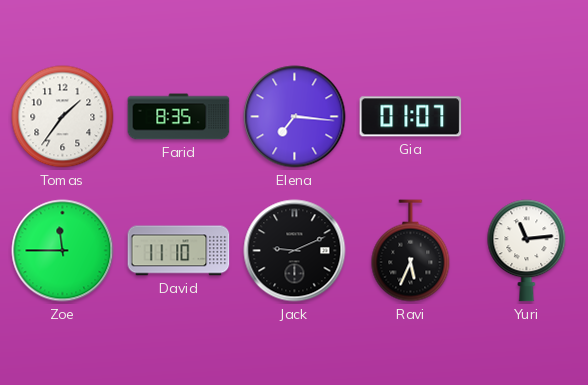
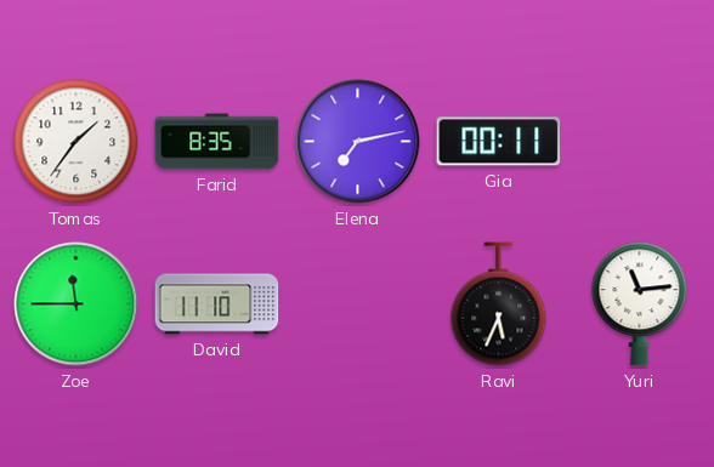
Elena: 7:16 -> 7:13
Gia: 01:07 -> 00:11
Jack: 9:11 -> none
